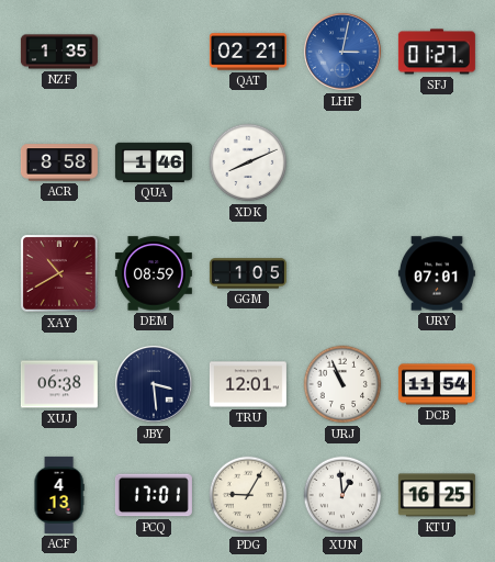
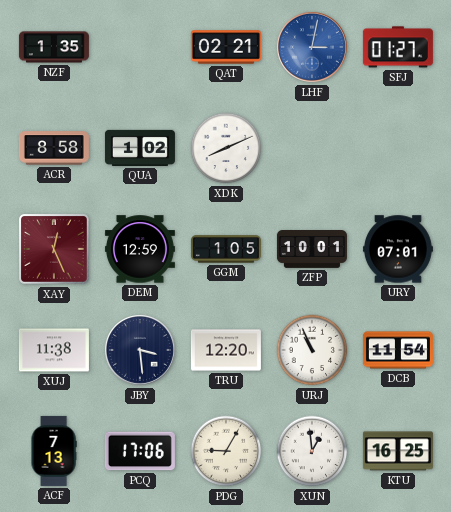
QUA: 1:46 -> 1:02
XAY: 10:40 -> 12:26
DEM: 08:59 -> 12:59
ZFP: none -> 10:01
XUJ: 06:38 -> 11:38
TRU: 12:01 -> 12:20
ACF: 4:13 -> 7:13
PCQ: 17:01 -> 17:06
